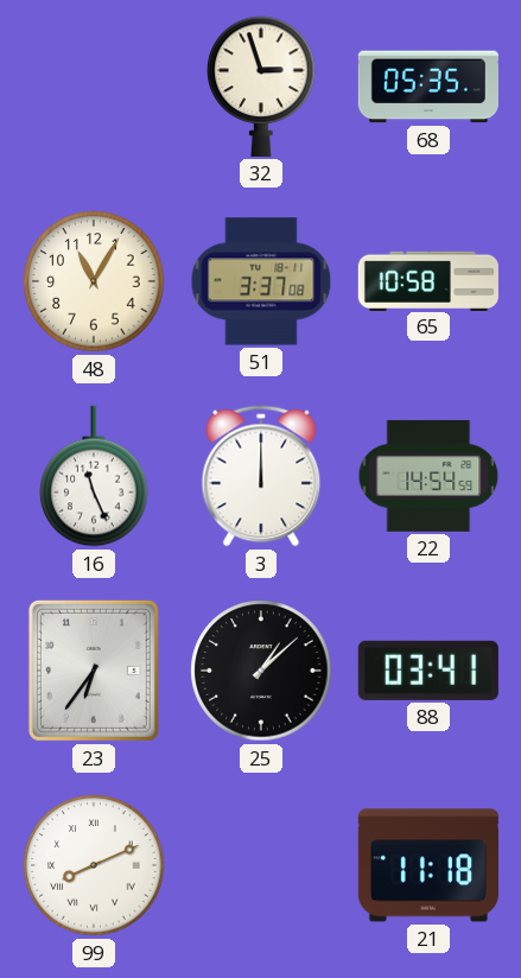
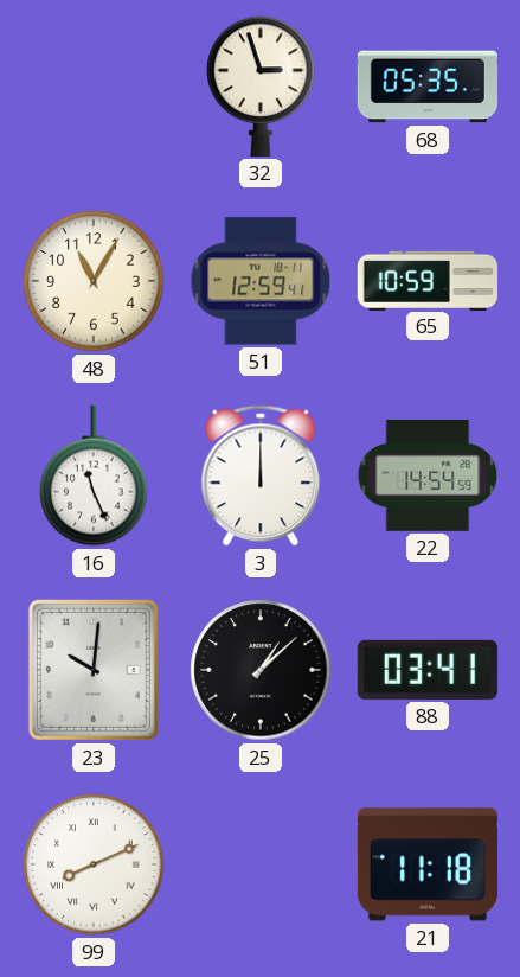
51: 3:37 -> 12:59
65: 10:58 -> 10:59
23: 6:36 -> 10:01
